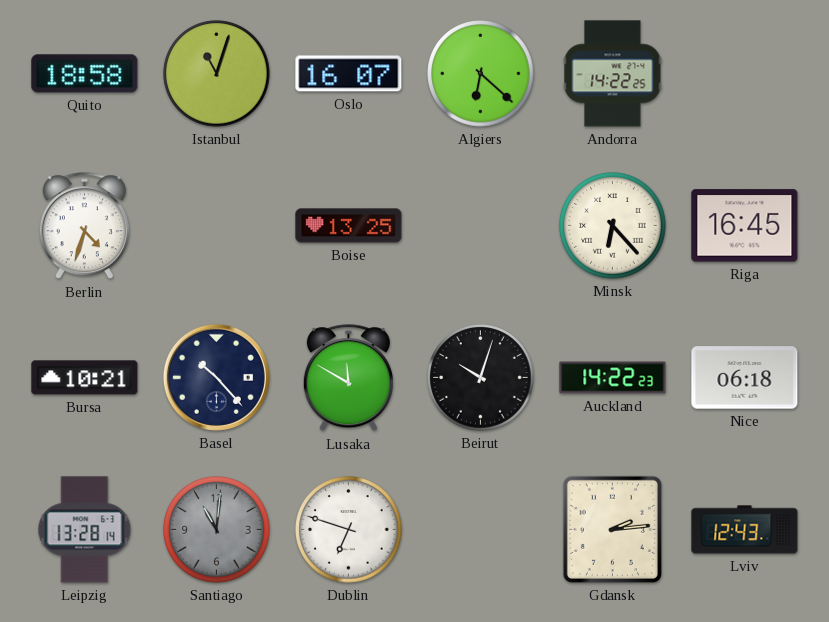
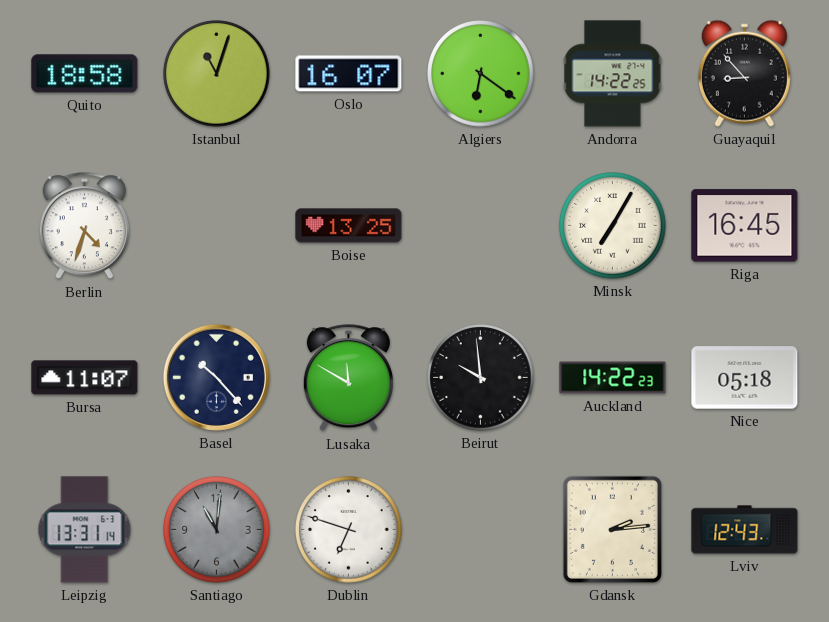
Algiers: 6:22 -> 6:21
Guayaquil: none -> 8:53
Minsk: 6:23 -> 7:05
Bursa: 10:21 -> 11:07
Beirut: 10:03 -> 9:59
Nice: 06:18 -> 05:18
Leipzig: 13:28 -> 13:31
